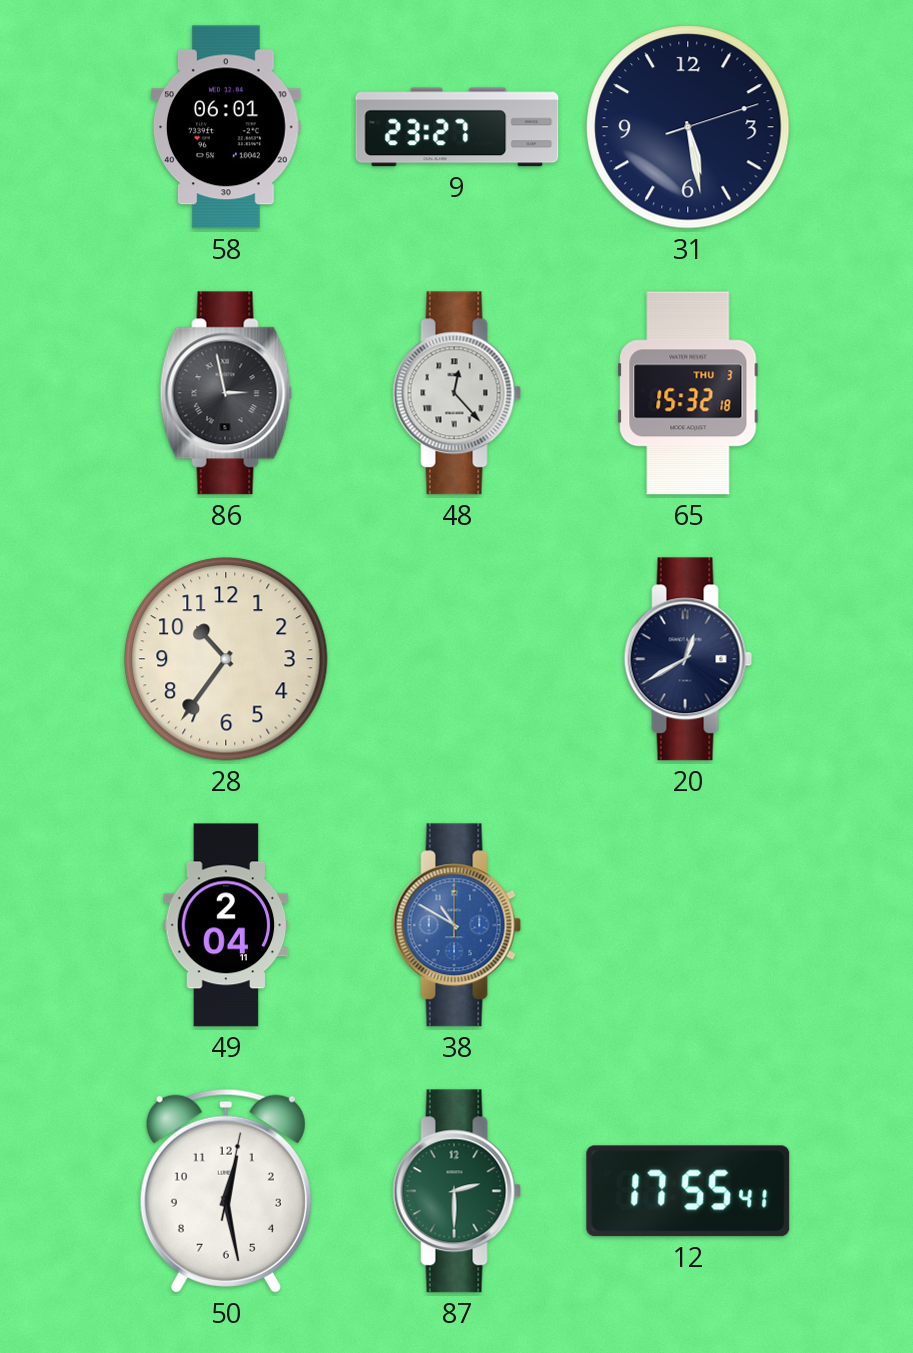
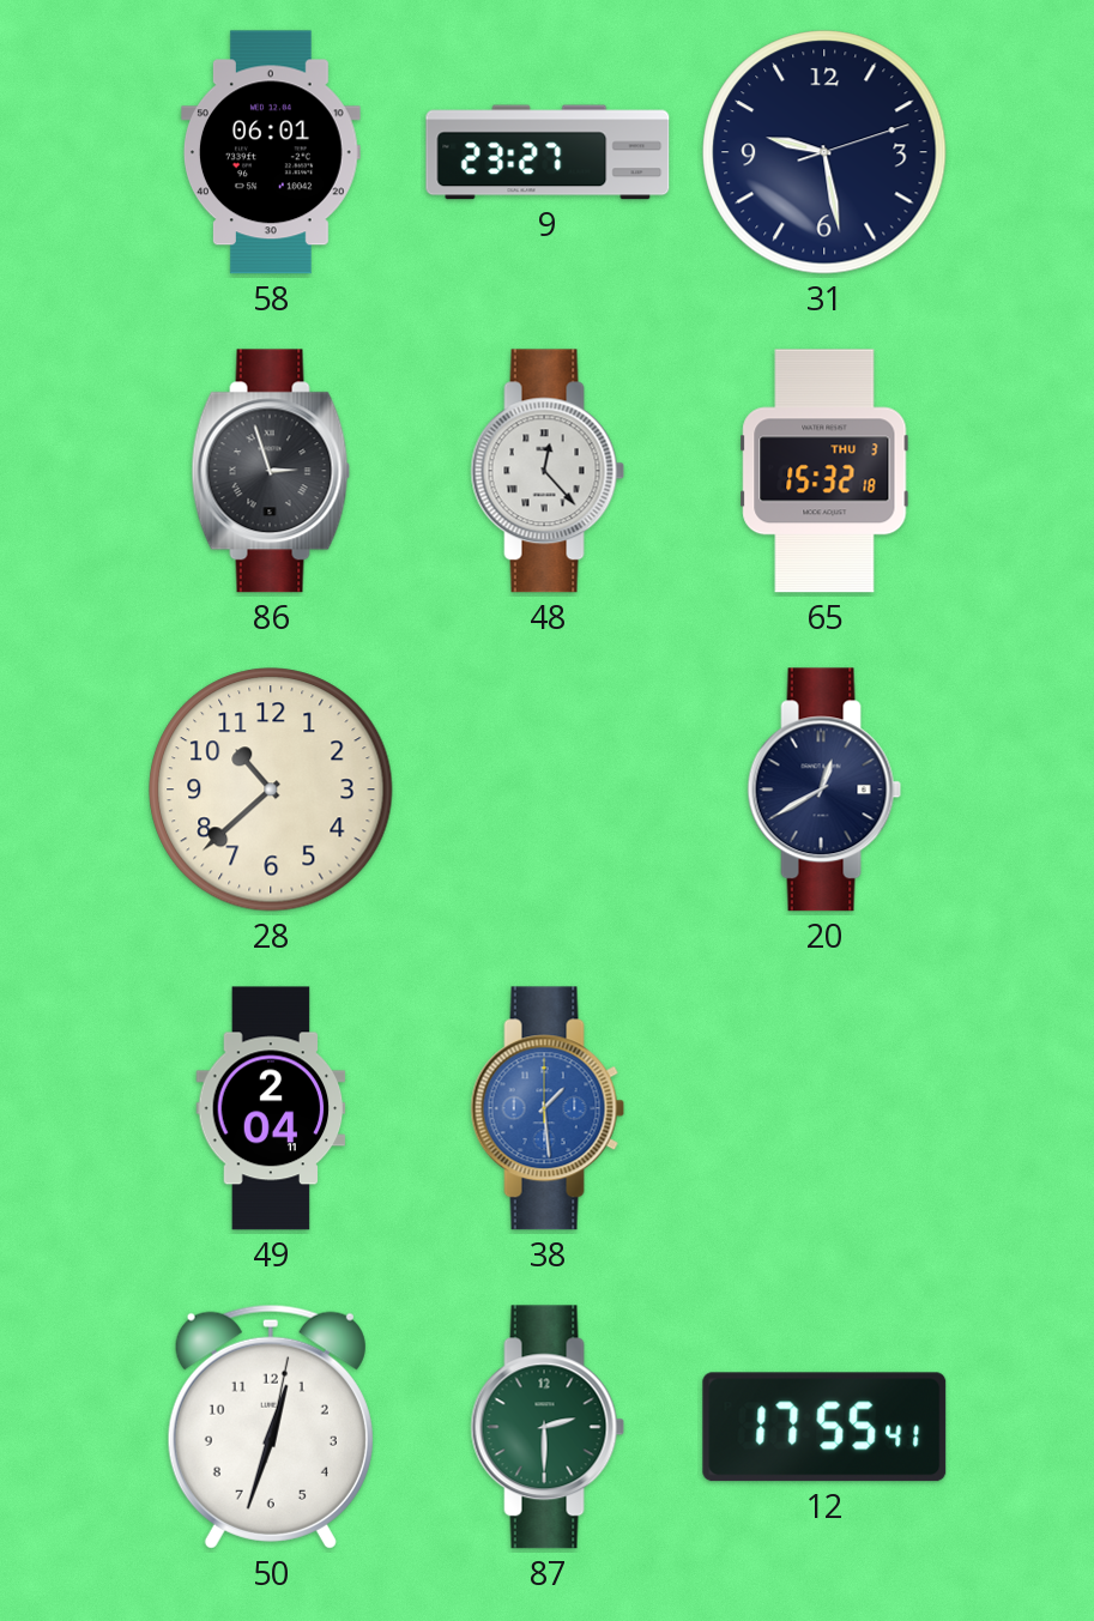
31: 5:28 -> 9:28
86: 2:58 -> 2:57
28: 10:36 -> 10:38
38: 10:50 -> 1:29
50: 12:28 -> 12:33
